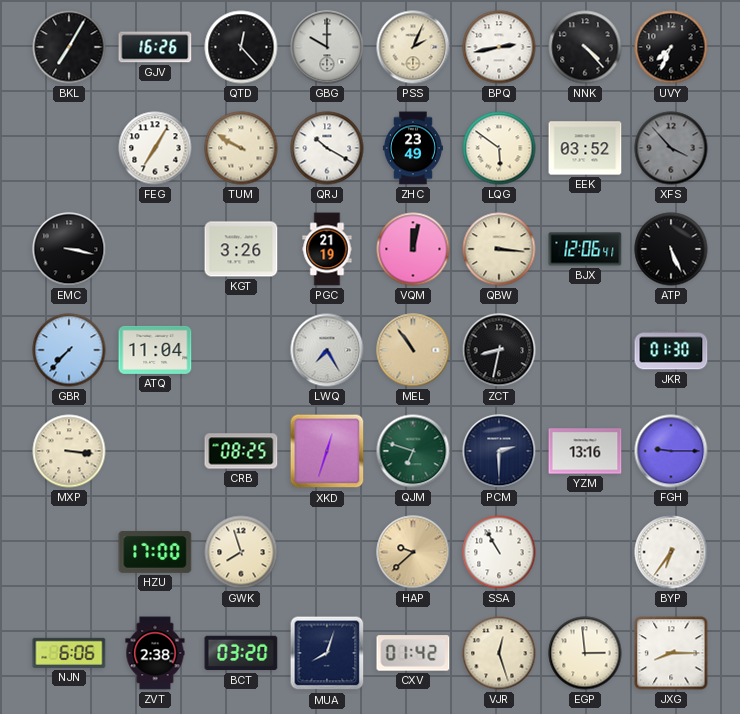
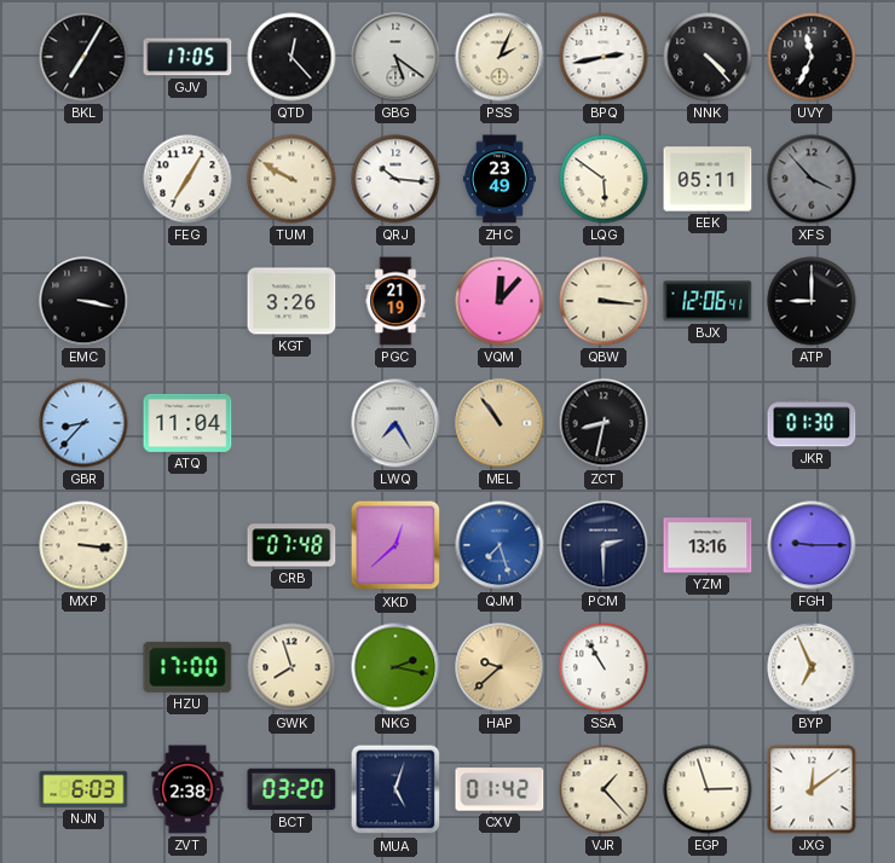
GJV: 16:26 -> 17:05
GBG: 10:00 -> 5:21
UVY: 7:34 -> 11:34
QRJ: 10:20 -> 10:16
EEK: 03:52 -> 05:11
VQM: 12:02 -> 12:07
ATP: 5:26 -> 9:00
GBR: 7:37 -> 8:37
CRB: 08:25 -> 07:48
XKD: 12:33 -> 12:38
QJM: 6:48 -> 7:27
QJM dial: green -> blue
NKG: none -> 2:17
BYP: 6:36 -> 6:56
NJN: 6:06 -> 6:03
MUA: 8:03 -> 5:03
VJR: 12:27 -> 1:23
EGP: 2:59 -> 2:57
JXG: 8:15 -> 12:09
